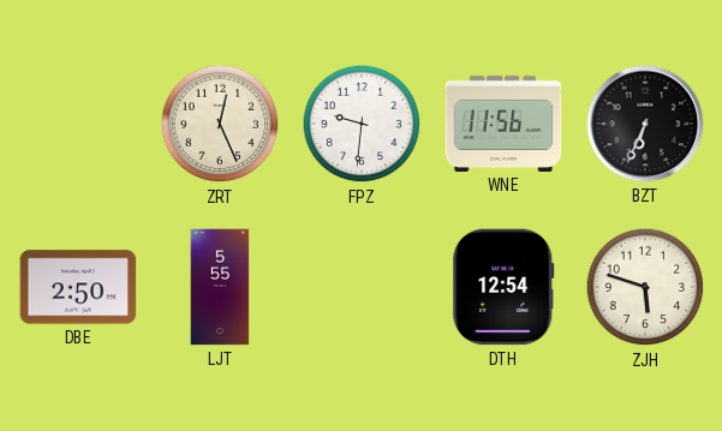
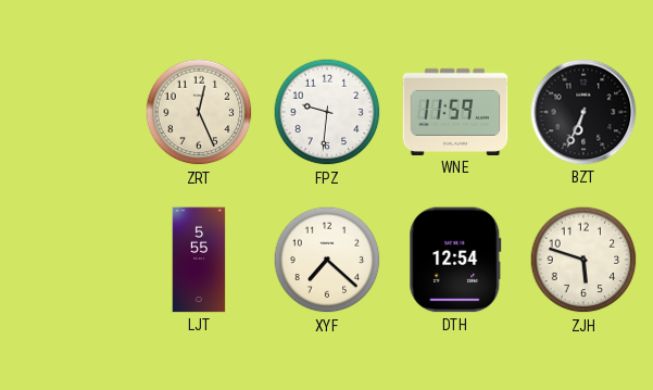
WNE: 11:56 -> 11:59
DBE: 2:50 -> none
XYF: none -> 7:22
